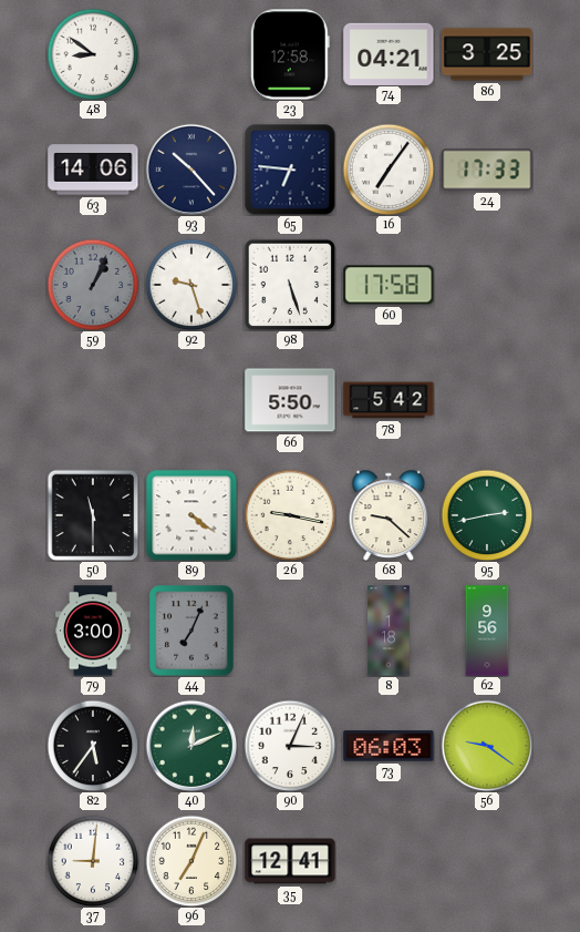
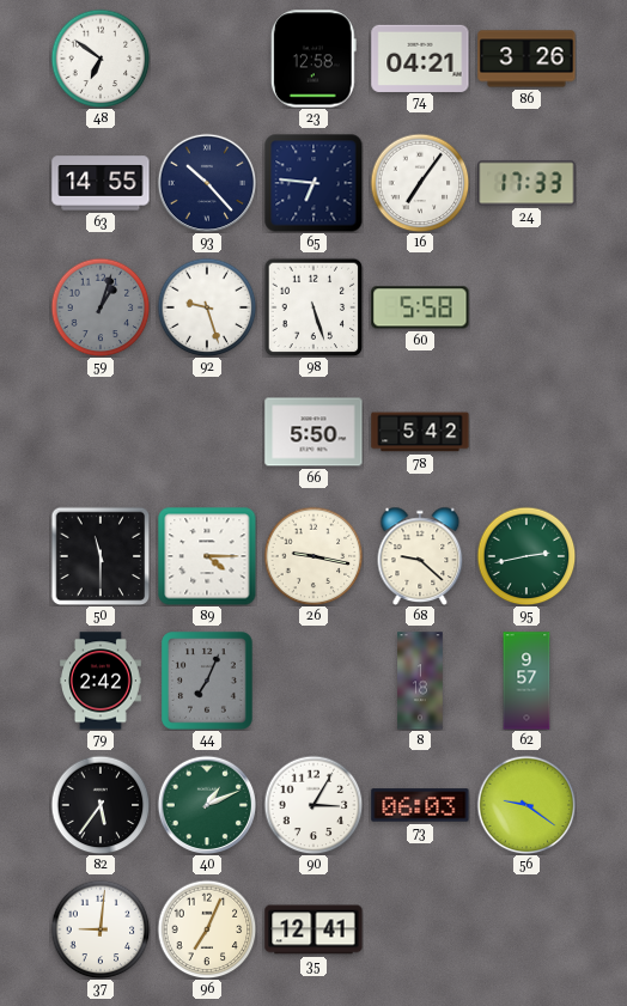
48: 8:51 -> 6:51
86: 3:25 -> 3:26
63: 14:06 -> 14:55
59: 1:04 -> 1:03
60: 17:58 -> 5:58
89: 4:21 -> 4:15
79: 3:00 -> 2:42
62: 9:56 -> 9:57
40: 12:11 -> 1:11
90: 3:04 -> 3:05
